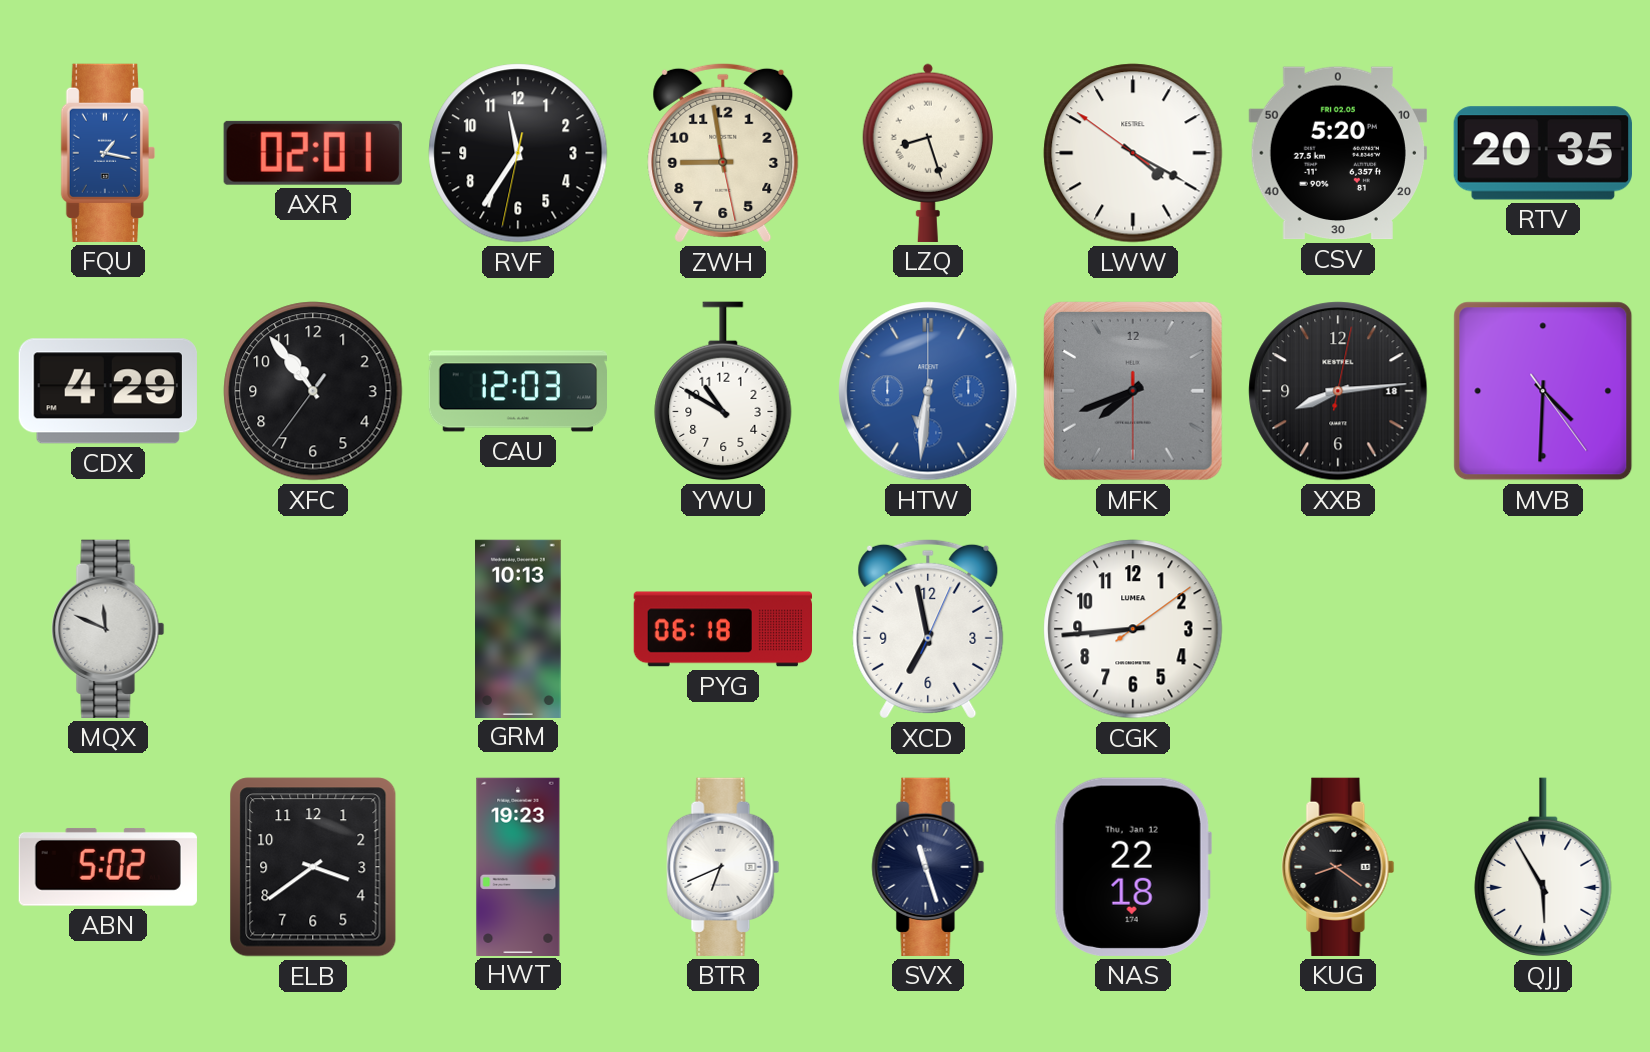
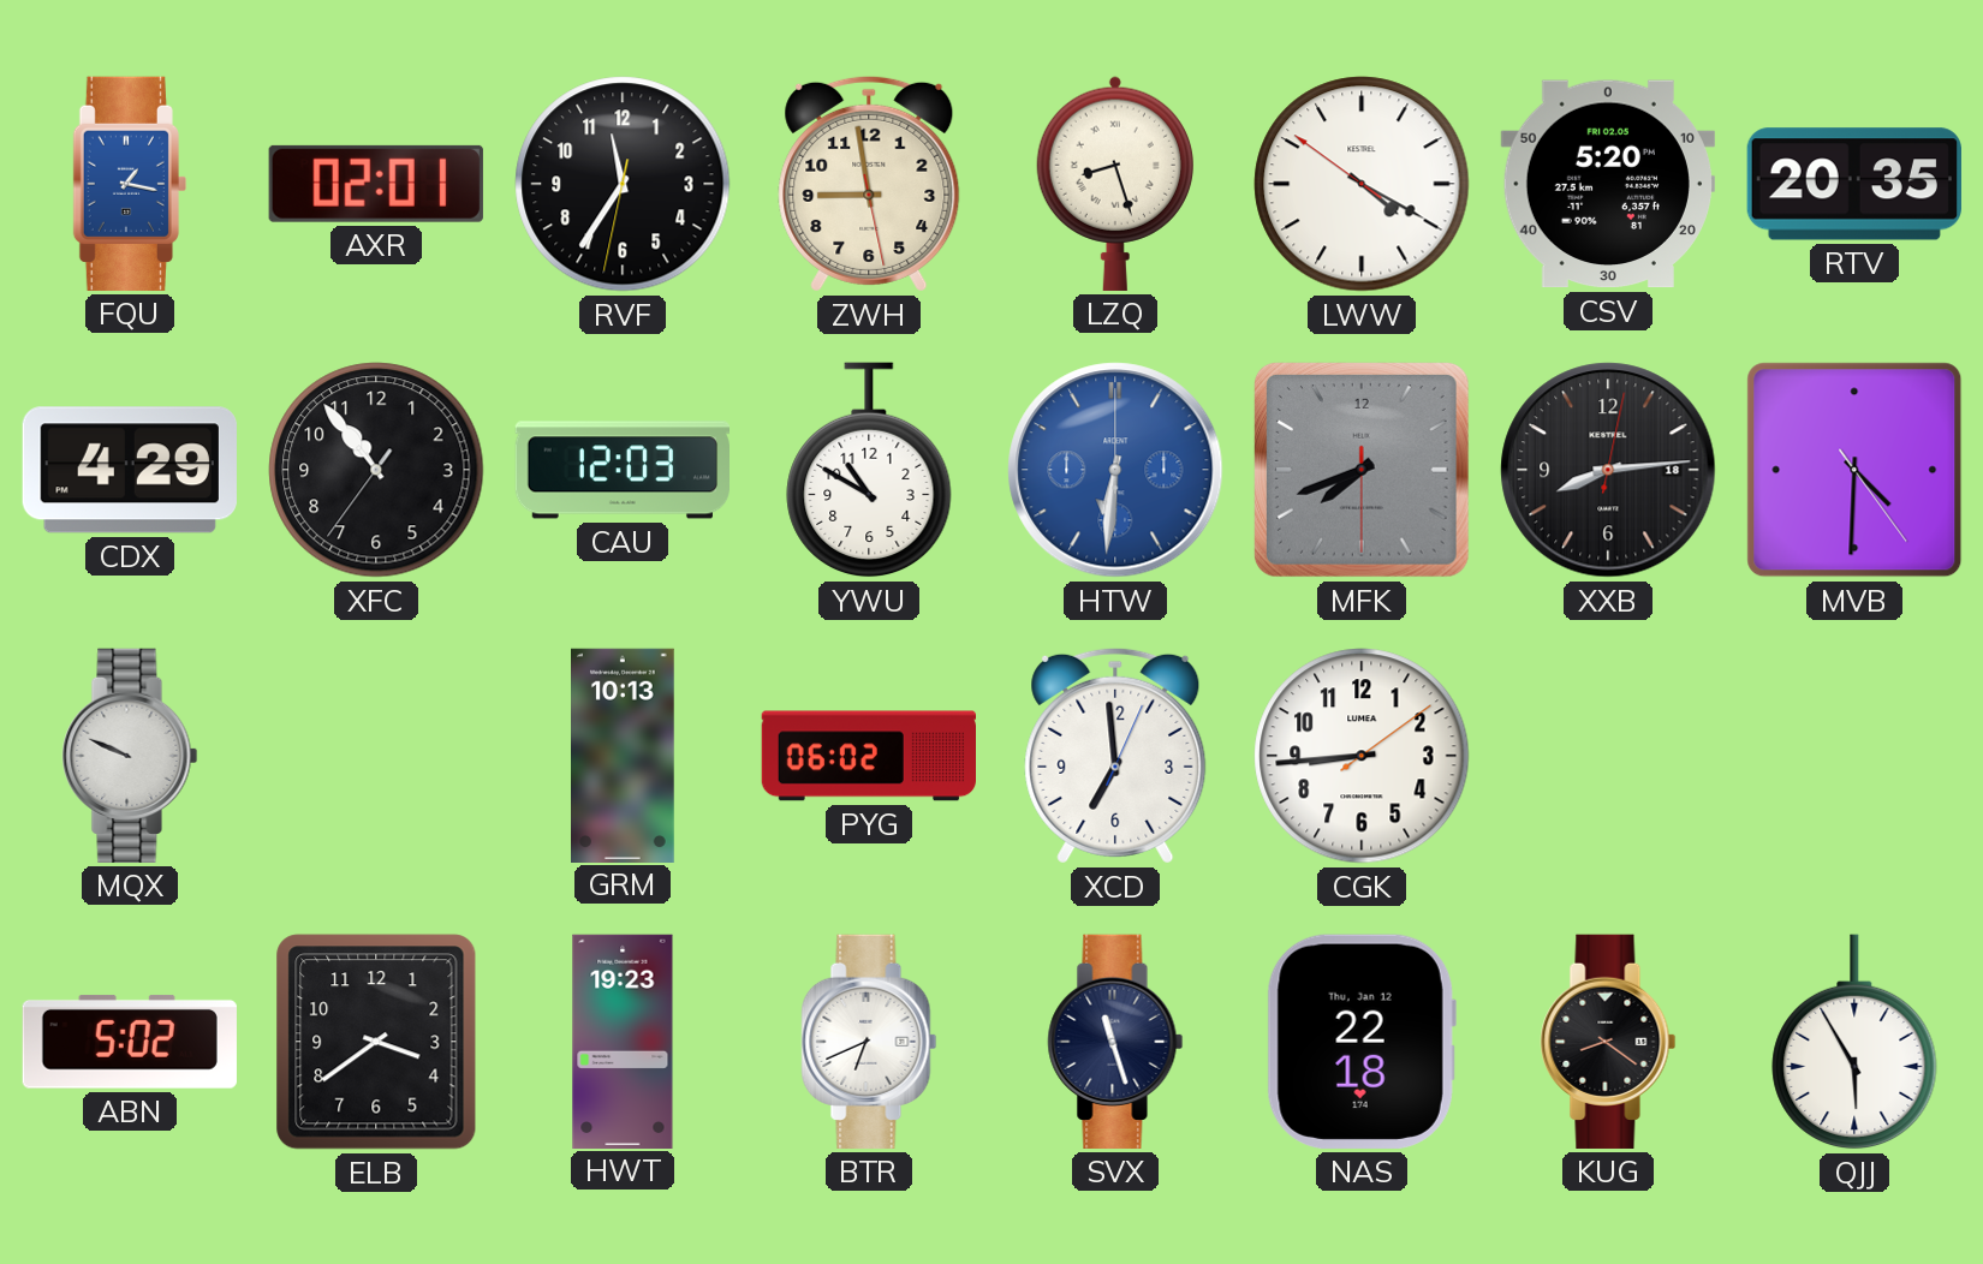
MQX: 11:49 -> 9:49
PYG: 06:18 -> 06:02
XCD: 6:58 -> 6:59
